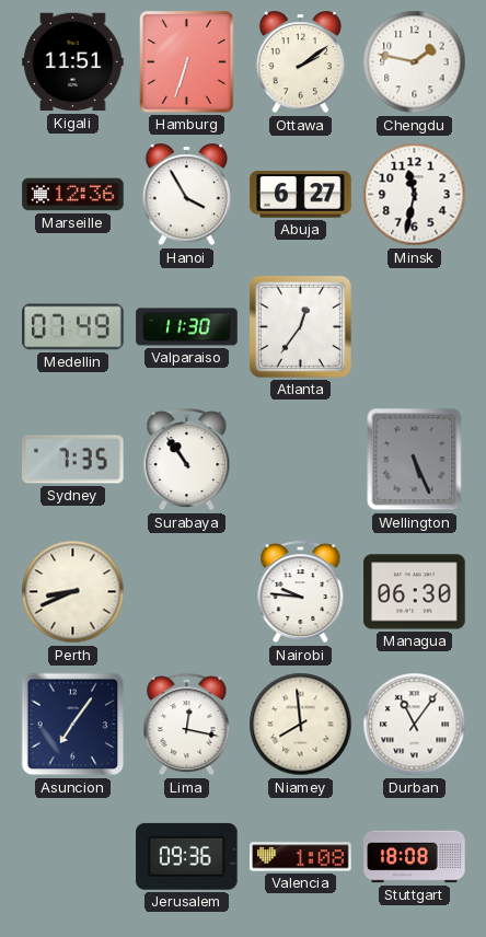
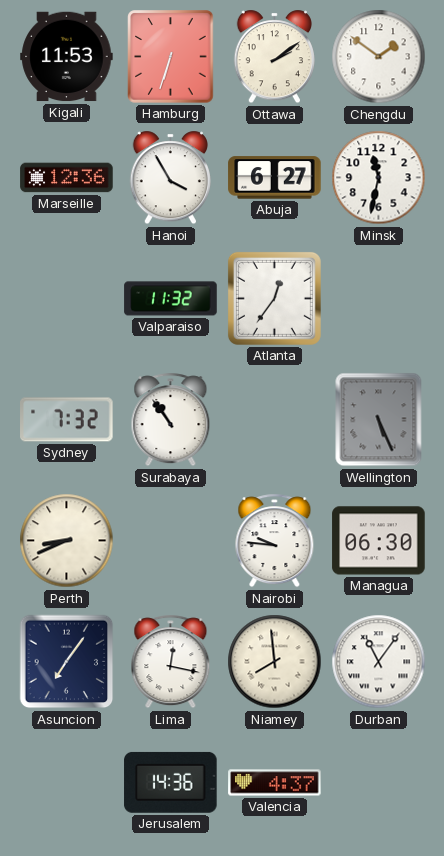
Kigali: 11:51 -> 11:53
Chengdu: 1:47 -> 1:51
Medellin: 07:49 -> none
Valparaiso: 11:30 -> 11:32
Sydney: 7:35 -> 7:32
Jerusalem: 09:36 -> 14:36
Valencia: 1:08 -> 4:37
Stuttgart: 18:08 -> none
